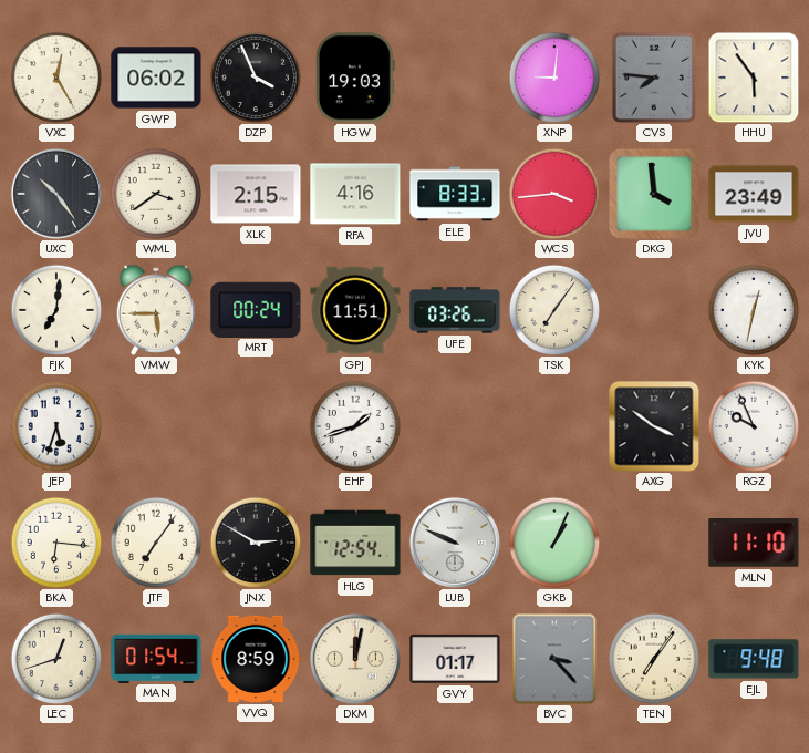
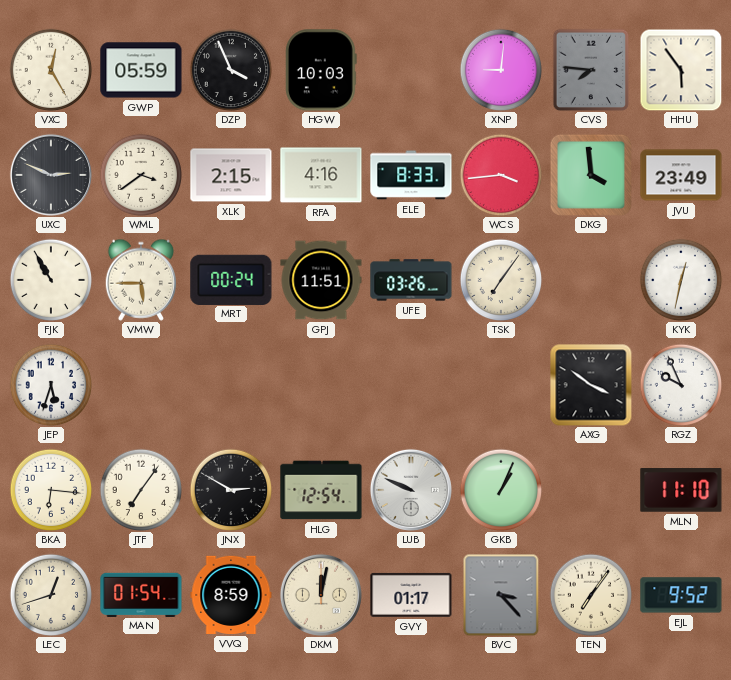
GWP: 06:02 -> 05:59
HGW: 19:03 -> 10:03
UXC: 10:24 -> 2:49
FJK: 7:01 -> 10:55
EHF: 1:42 -> none
EJL: 9:48 -> 9:52
